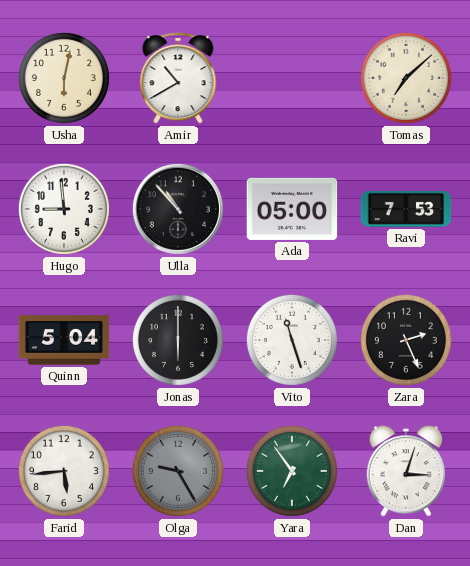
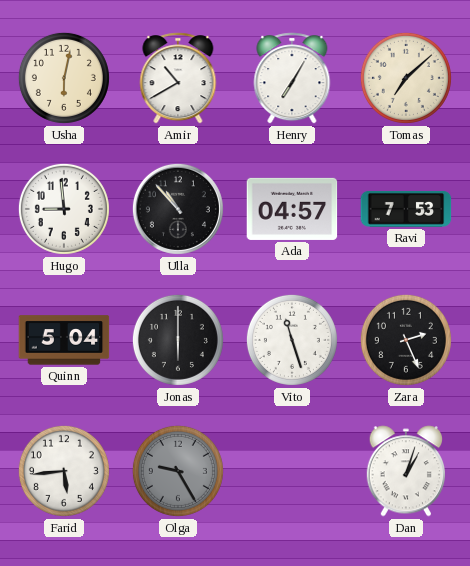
Henry: none -> 7:05
Ada: 05:00 -> 04:57
Yara: 6:54 -> none
Dan: 3:03 -> 1:03
